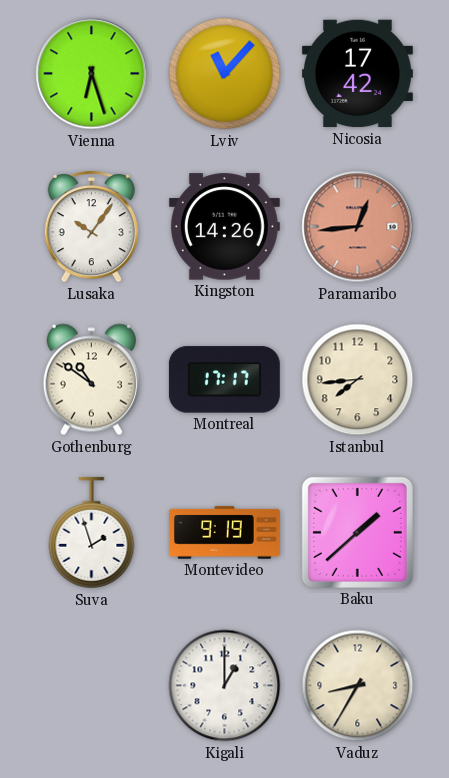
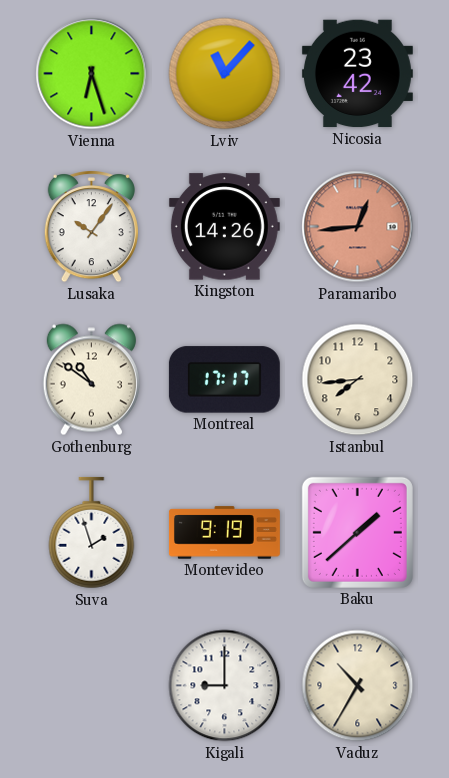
Nicosia: 17:42 -> 23:42
Kigali: 1:00 -> 9:00
Vaduz: 8:35 -> 10:35
